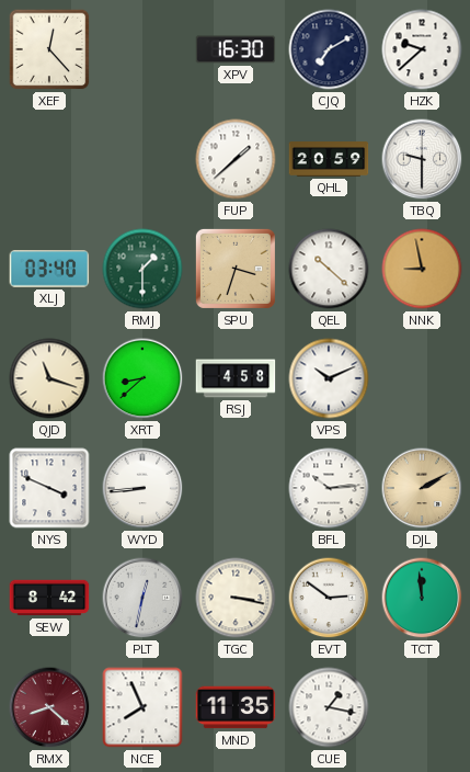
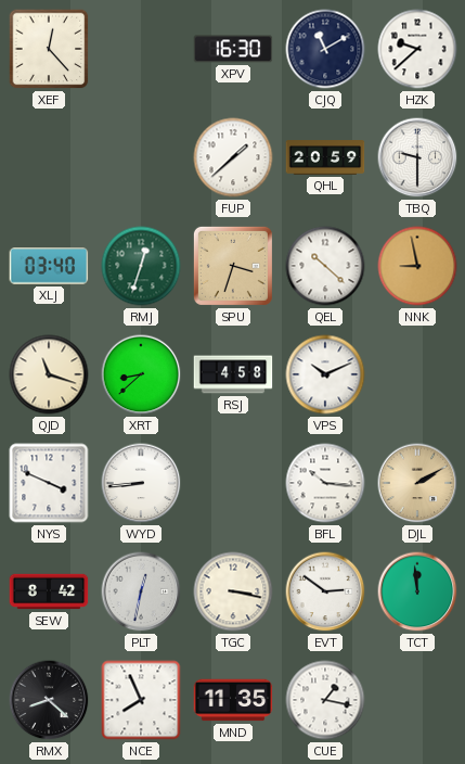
CJQ: 7:10 -> 11:10
RMJ: 1:30 -> 12:33
BFL: 10:14 -> 10:16
RMX dial: burgundy -> black
